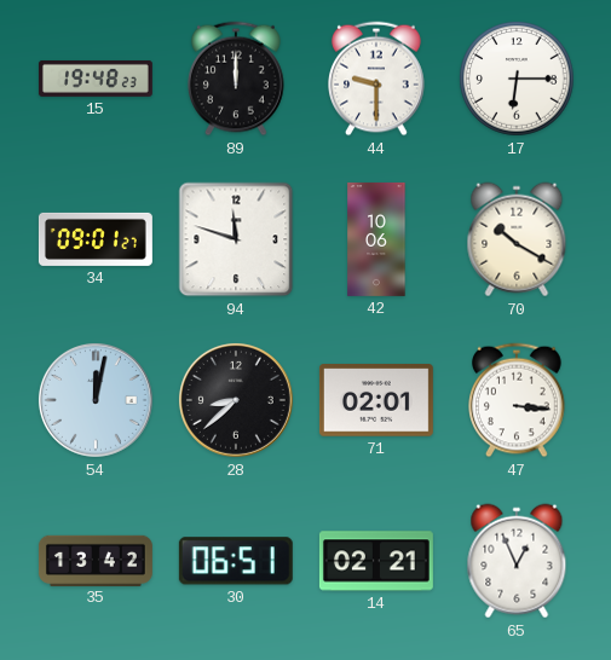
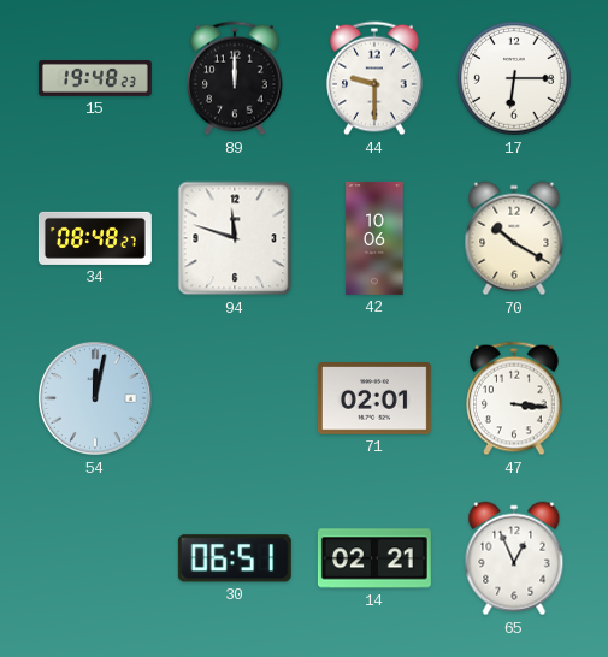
34: 09:01 -> 08:48
28: 8:38 -> none
35: 13:42 -> none
